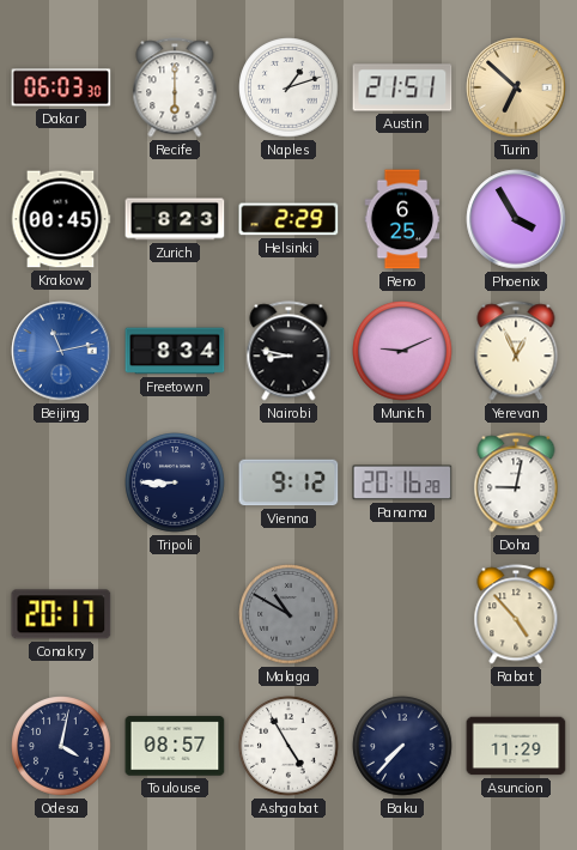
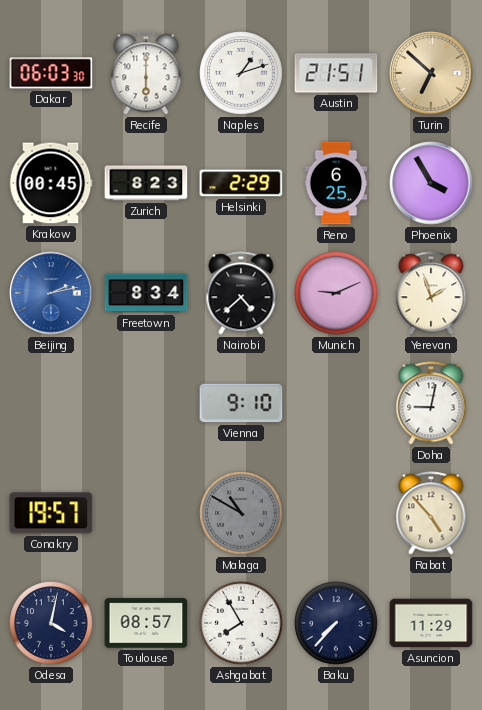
Beijing: 11:13 -> 2:13
Nairobi: 8:47 -> 4:38
Yerevan: 12:56 -> 1:57
Tripoli: 8:45 -> none
Vienna: 9:12 -> 9:10
Panama: 20:16 -> none
Conakry: 20:17 -> 19:57
Ashgabat: 4:55 -> 7:55
